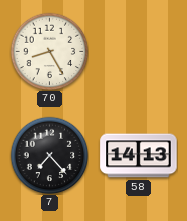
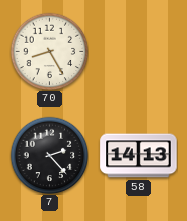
7: 7:23 -> 2:23
